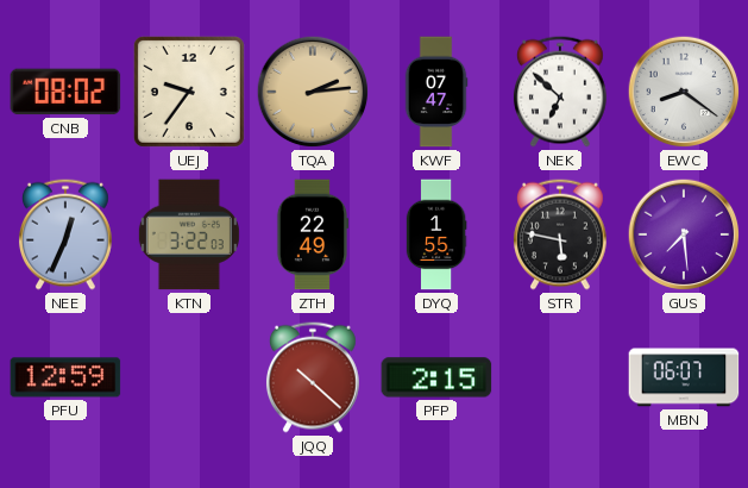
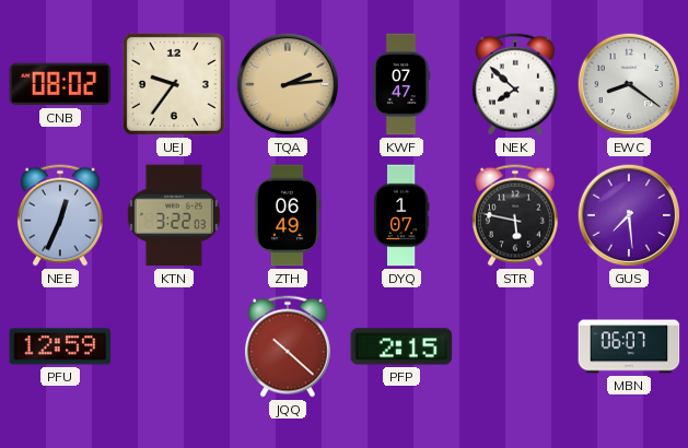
NEK: 6:52 -> 7:52
ZTH: 22:49 -> 06:49
DYQ: 1:55 -> 1:07
